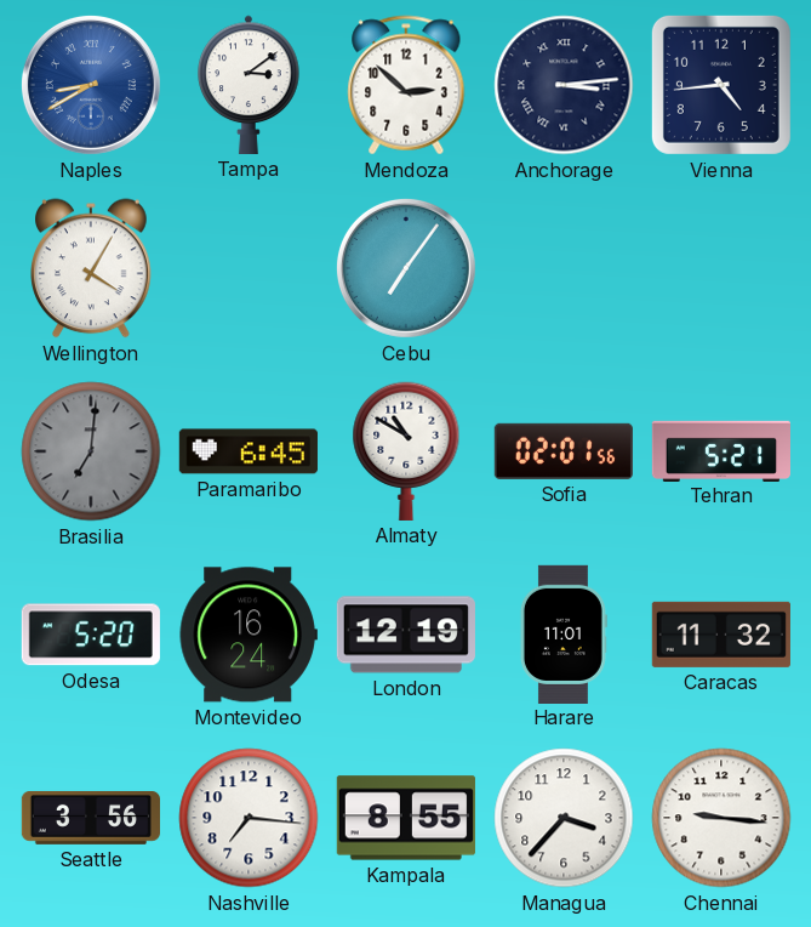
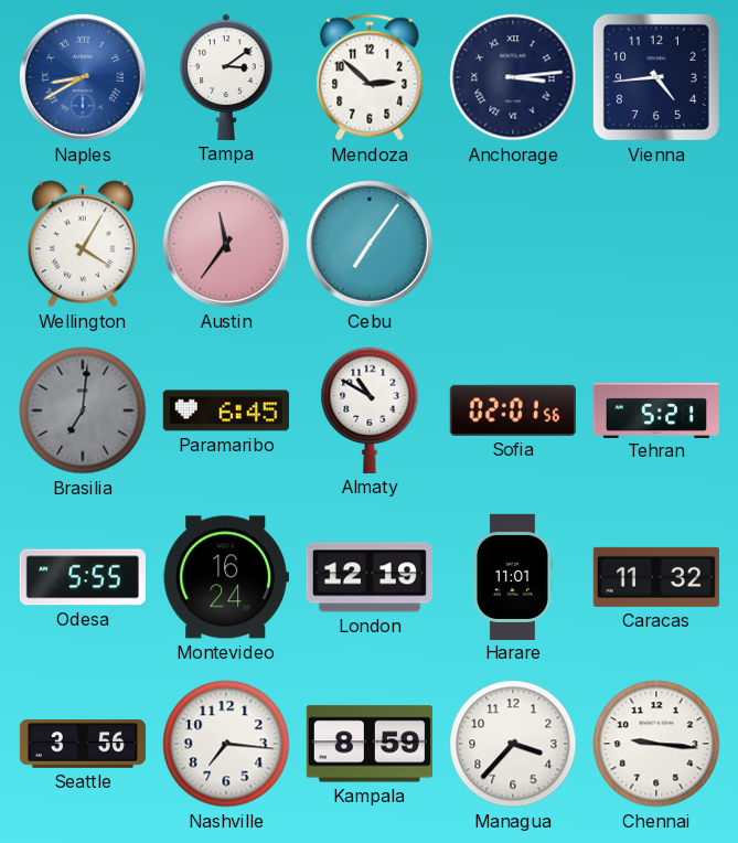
Austin: none -> 11:36
Odesa: 5:20 -> 5:55
Kampala: 8:55 -> 8:59
